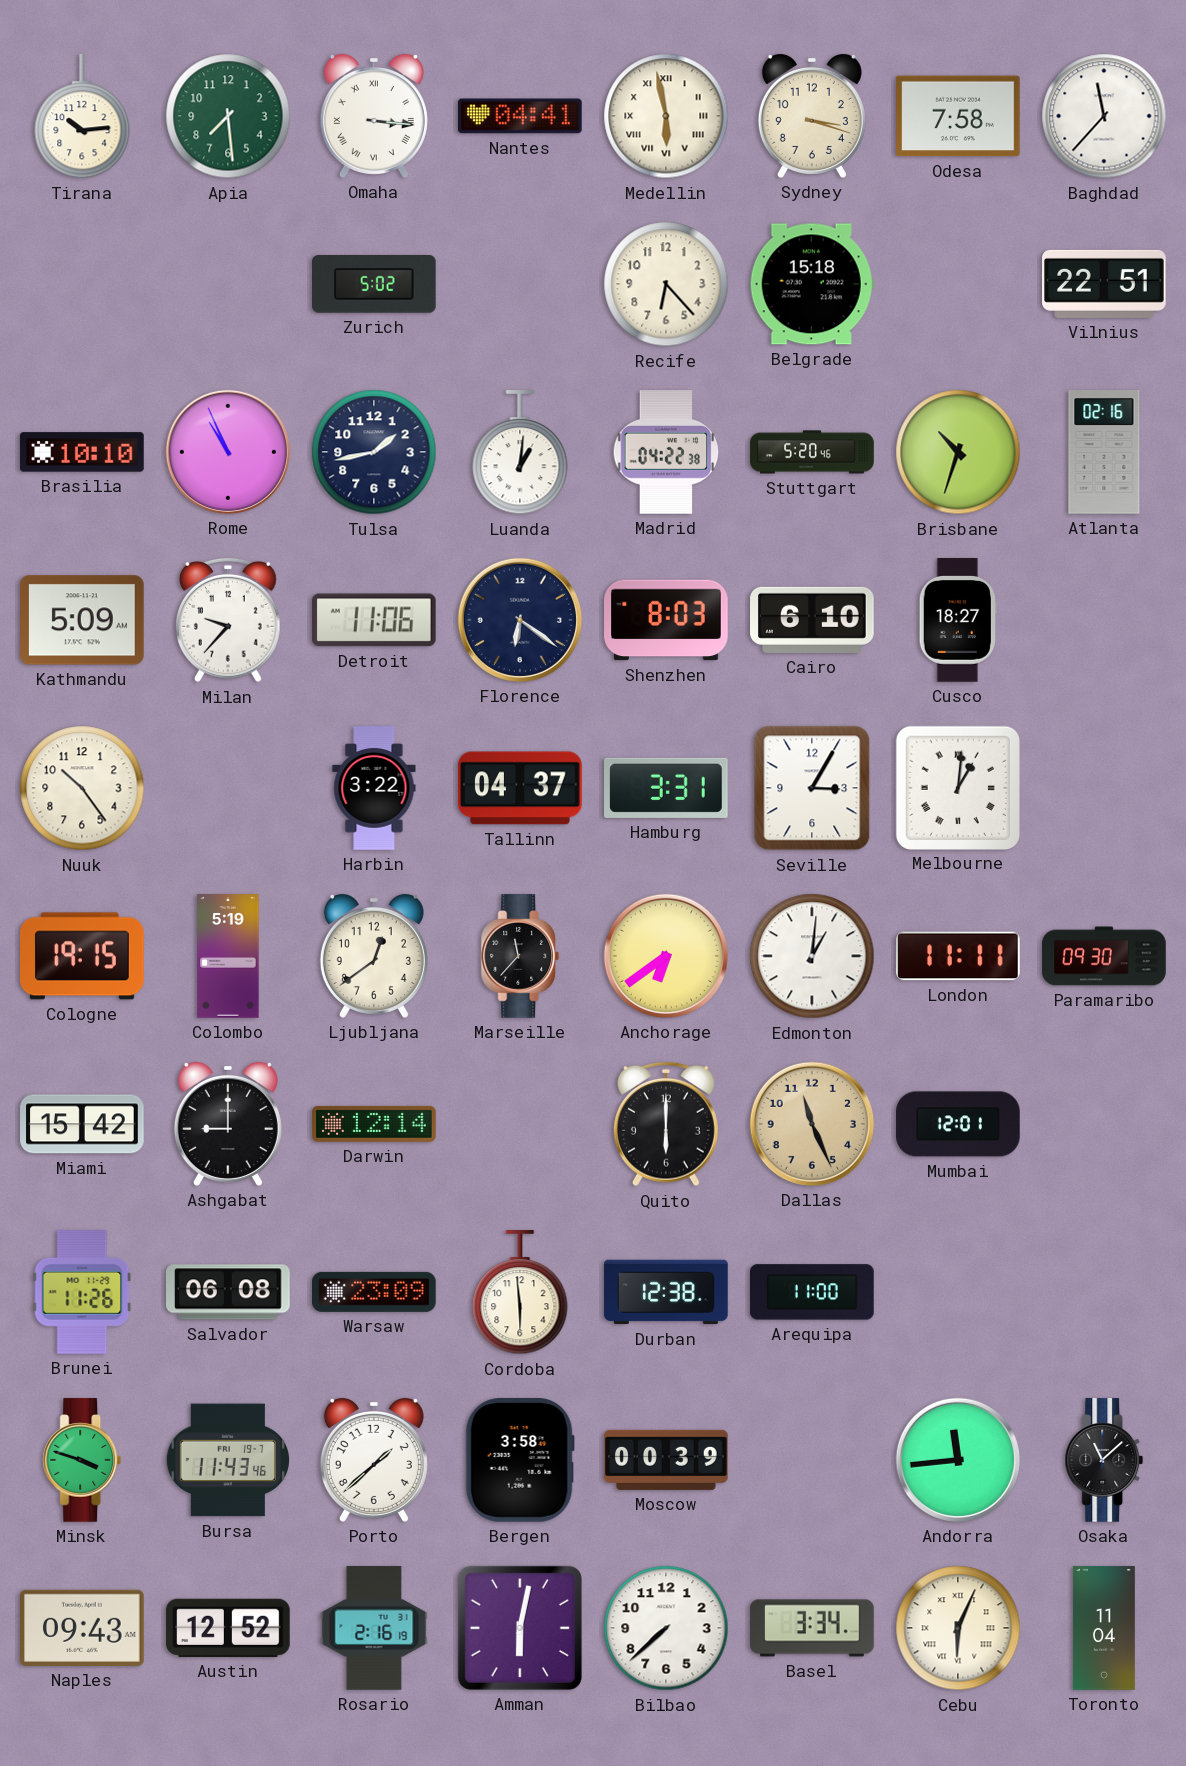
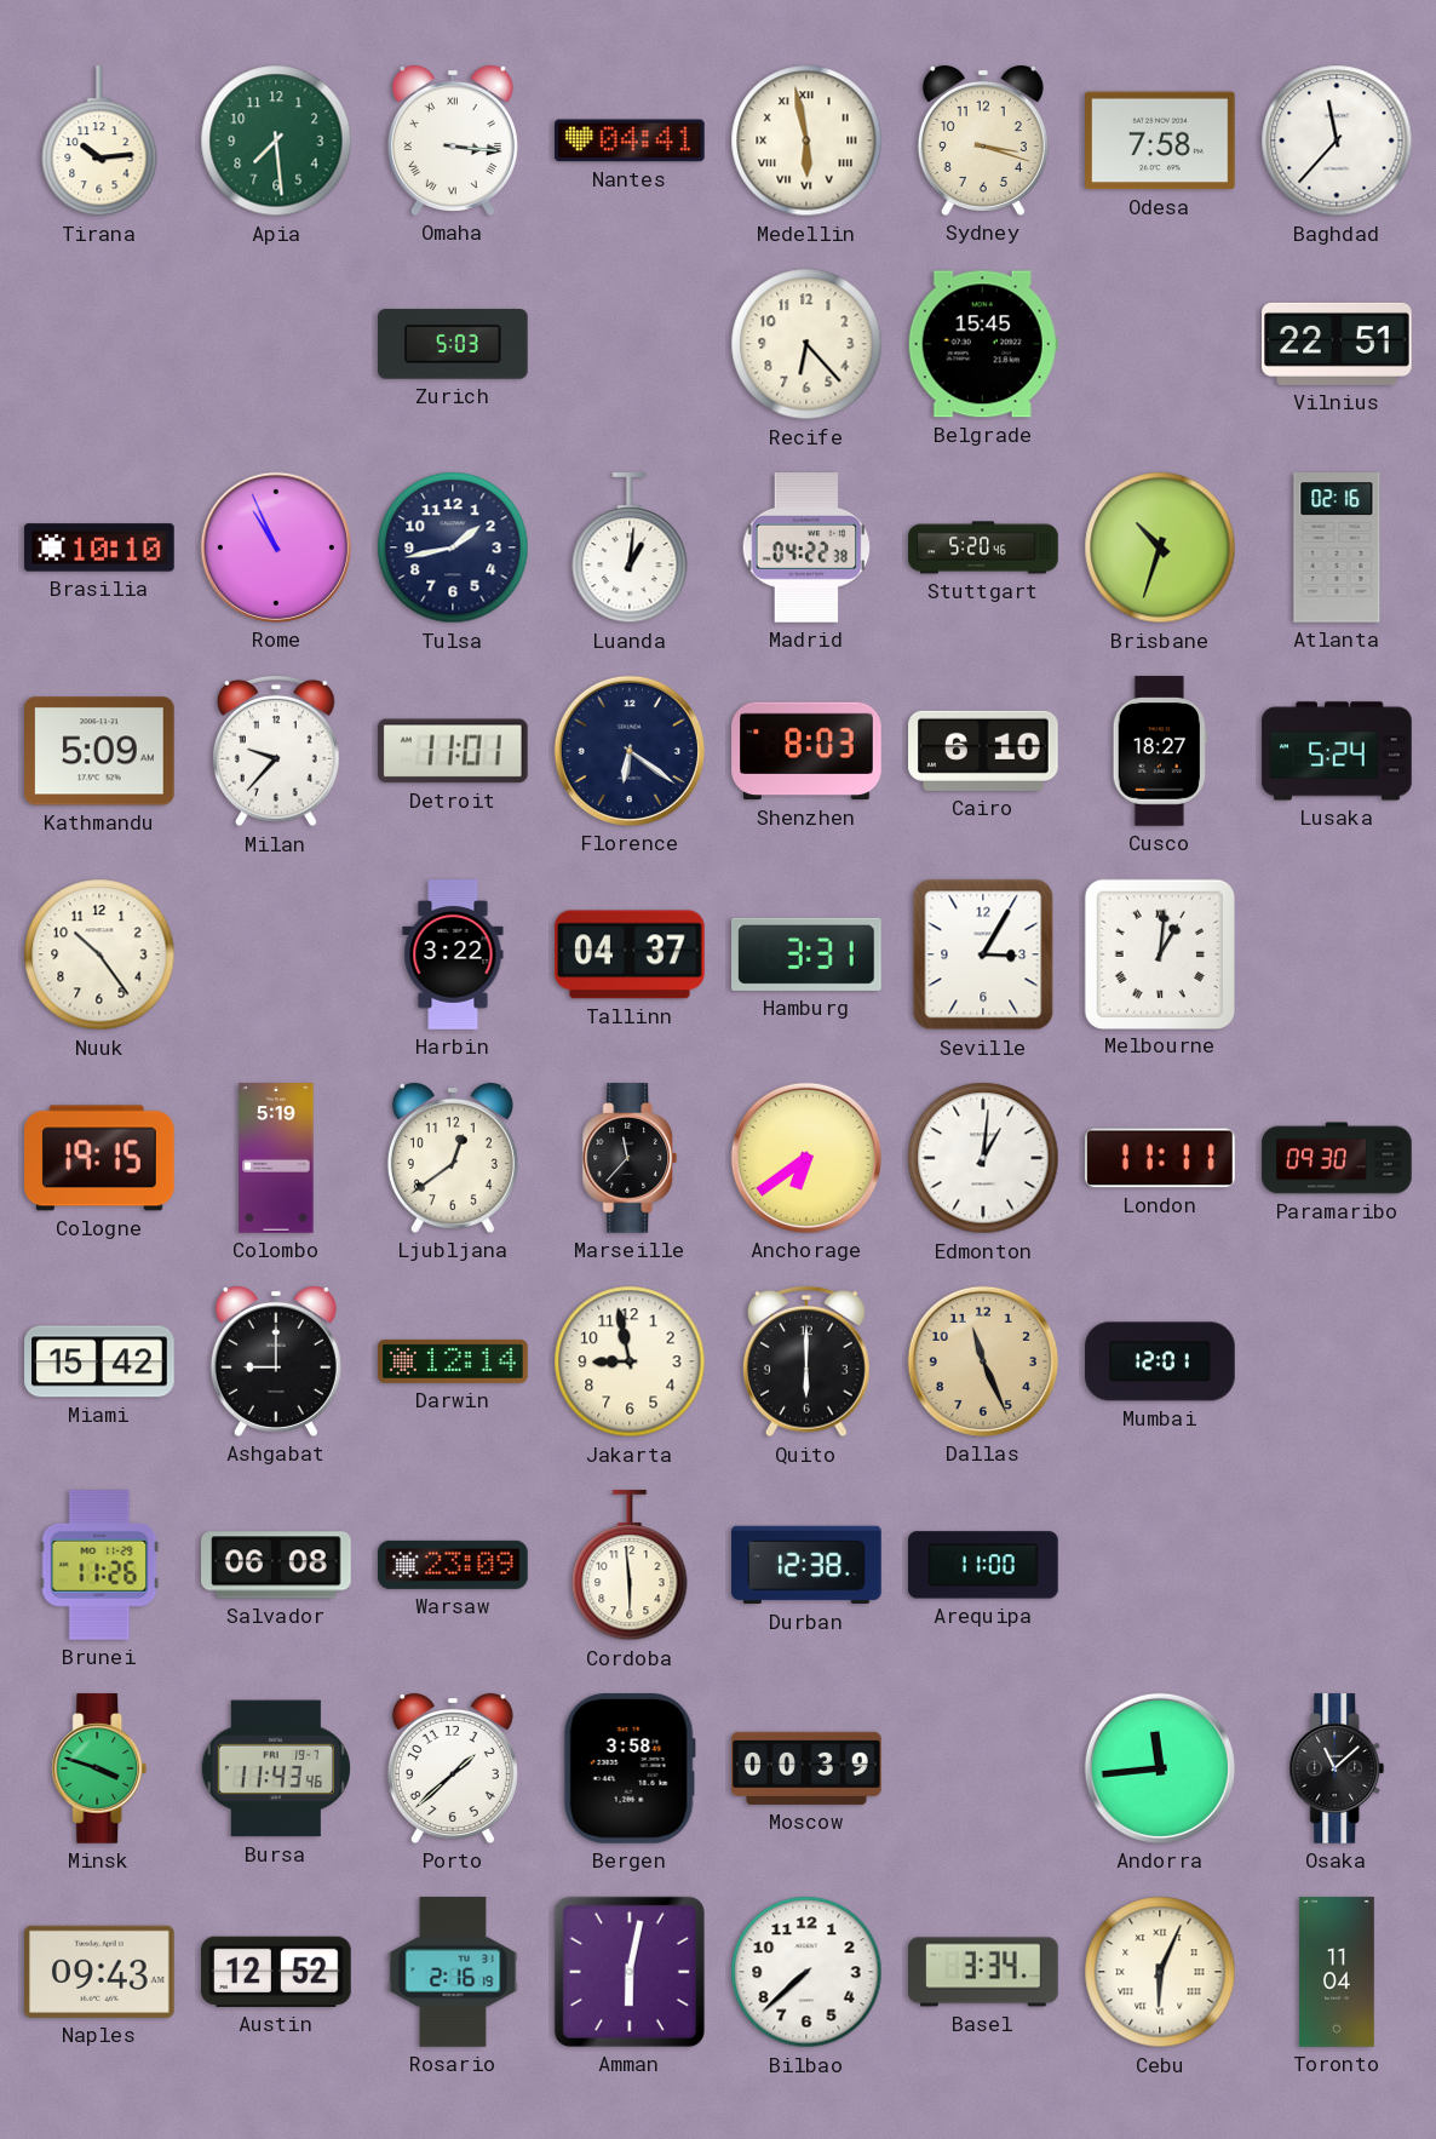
Zurich: 5:02 -> 5:03
Belgrade: 15:18 -> 15:45
Detroit: 11:06 -> 11:01
Lusaka: none -> 5:24
Jakarta: none -> 8:58
